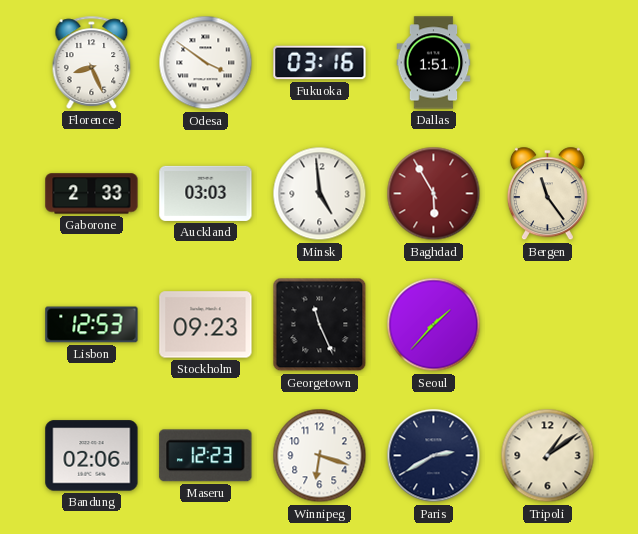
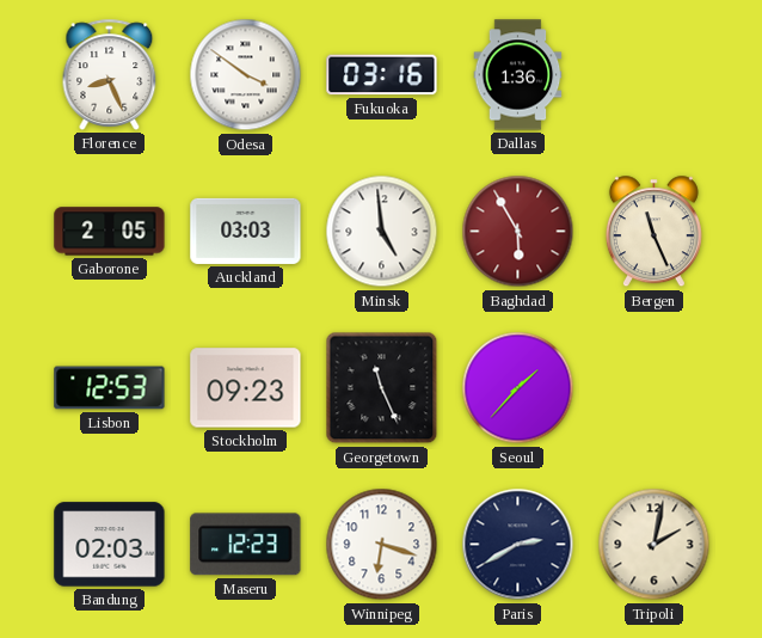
Dallas: 1:51 -> 1:36
Gaborone: 2:33 -> 2:05
Bergen: 11:24 -> 11:26
Bandung: 02:06 -> 02:03
Tripoli: 1:09 -> 2:02
